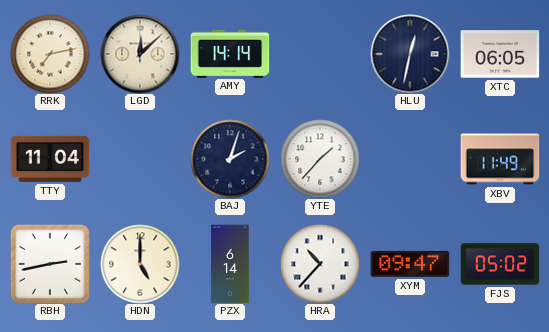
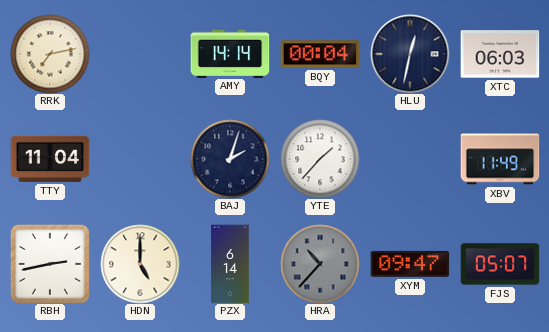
LGD: 12:08 -> none
BQY: none -> 00:04
XTC: 06:05 -> 06:03
HRA dial: white -> grey
FJS: 05:02 -> 05:07
